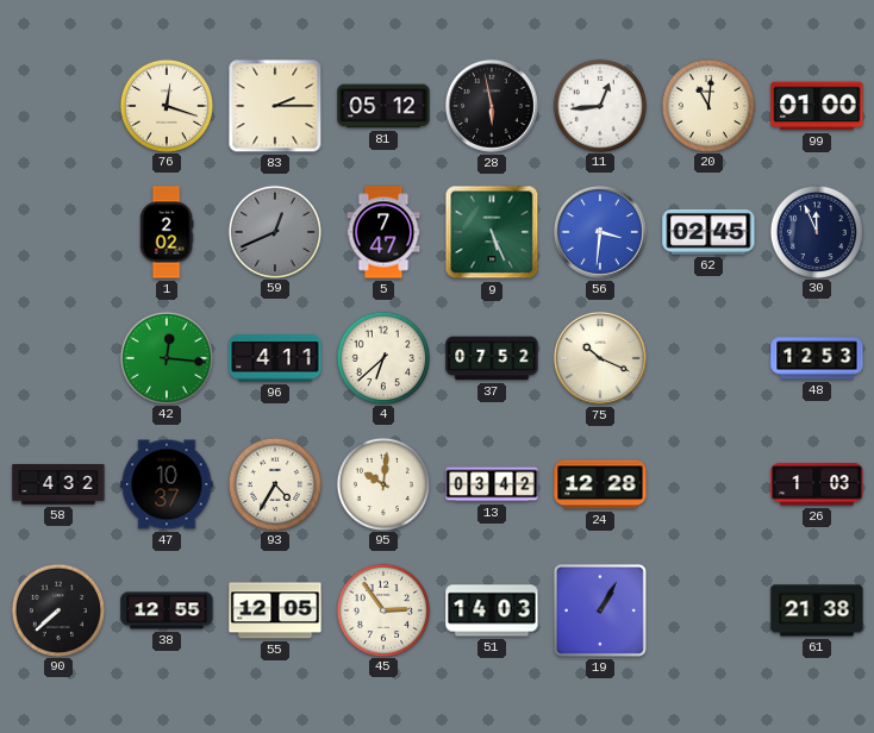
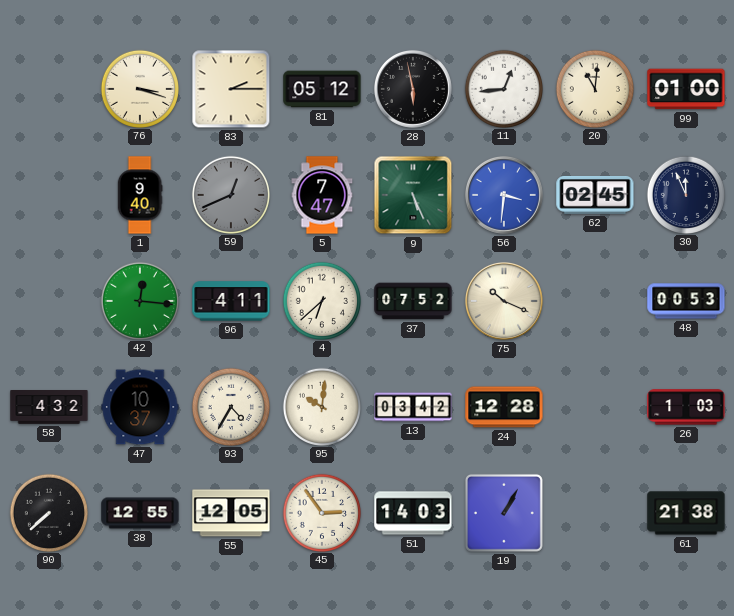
76: 12:18 -> 3:18
1: 2:02 -> 9:40
48: 12:53 -> 00:53
